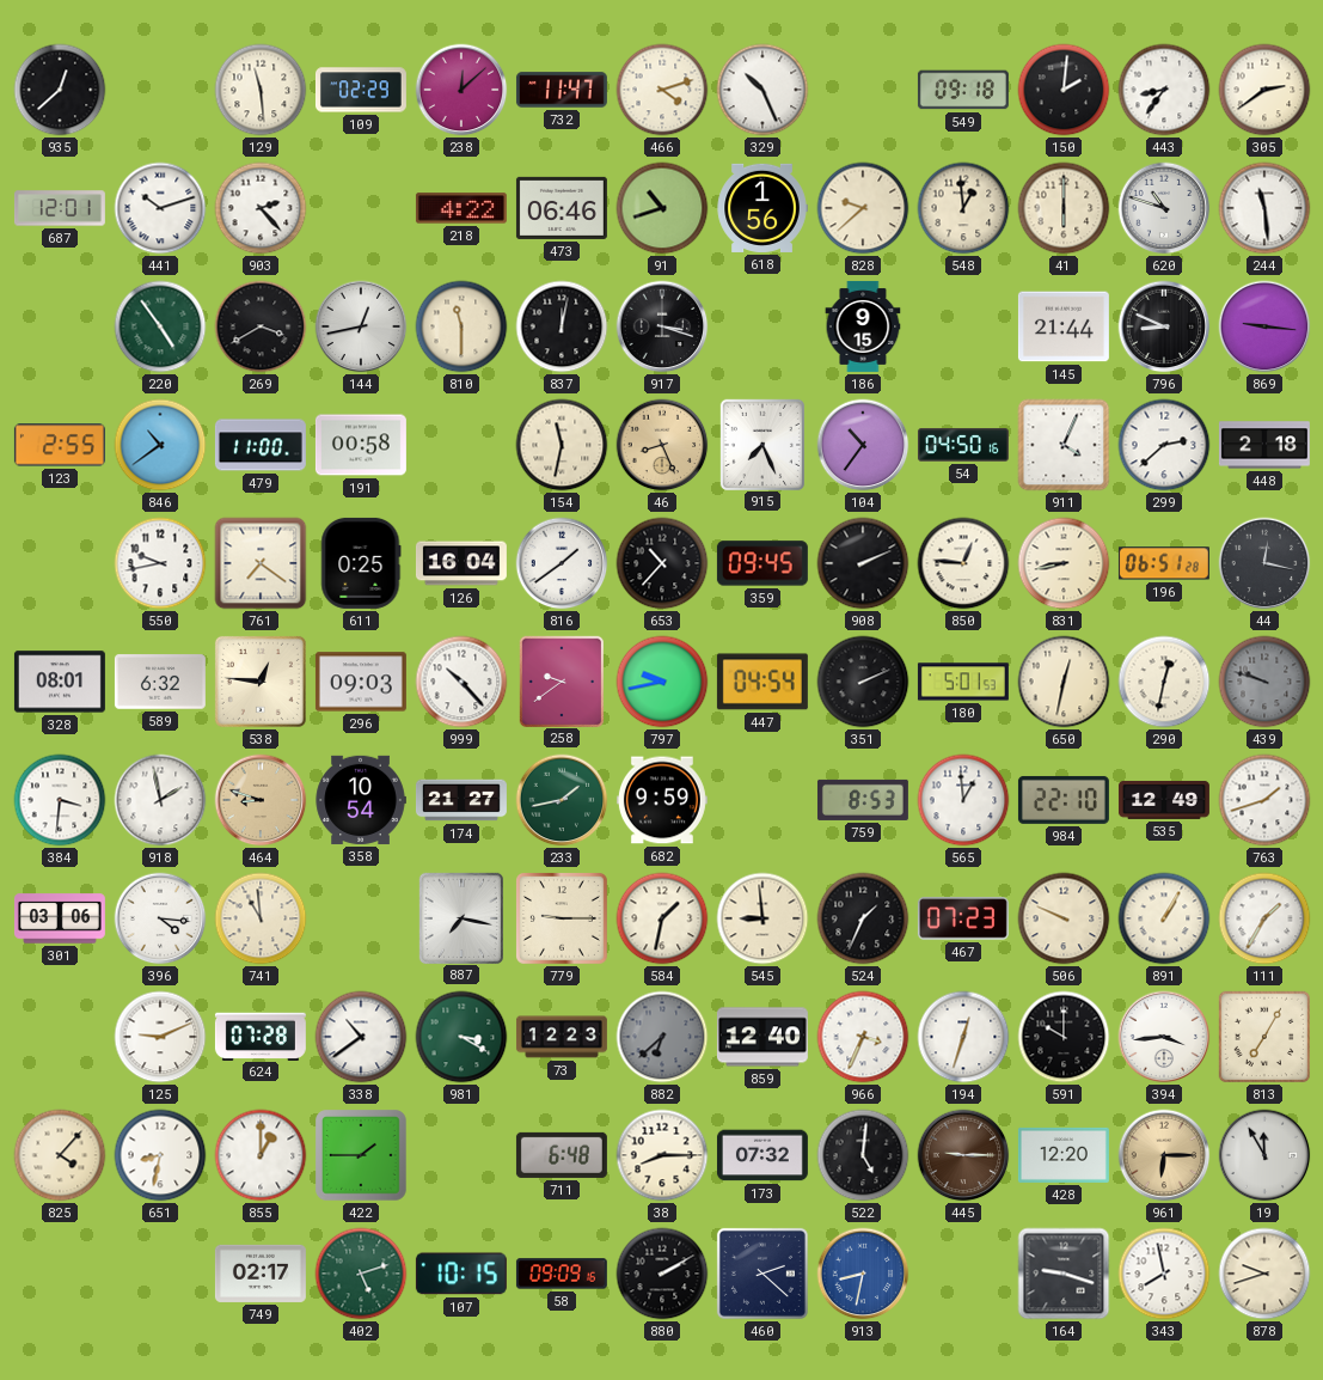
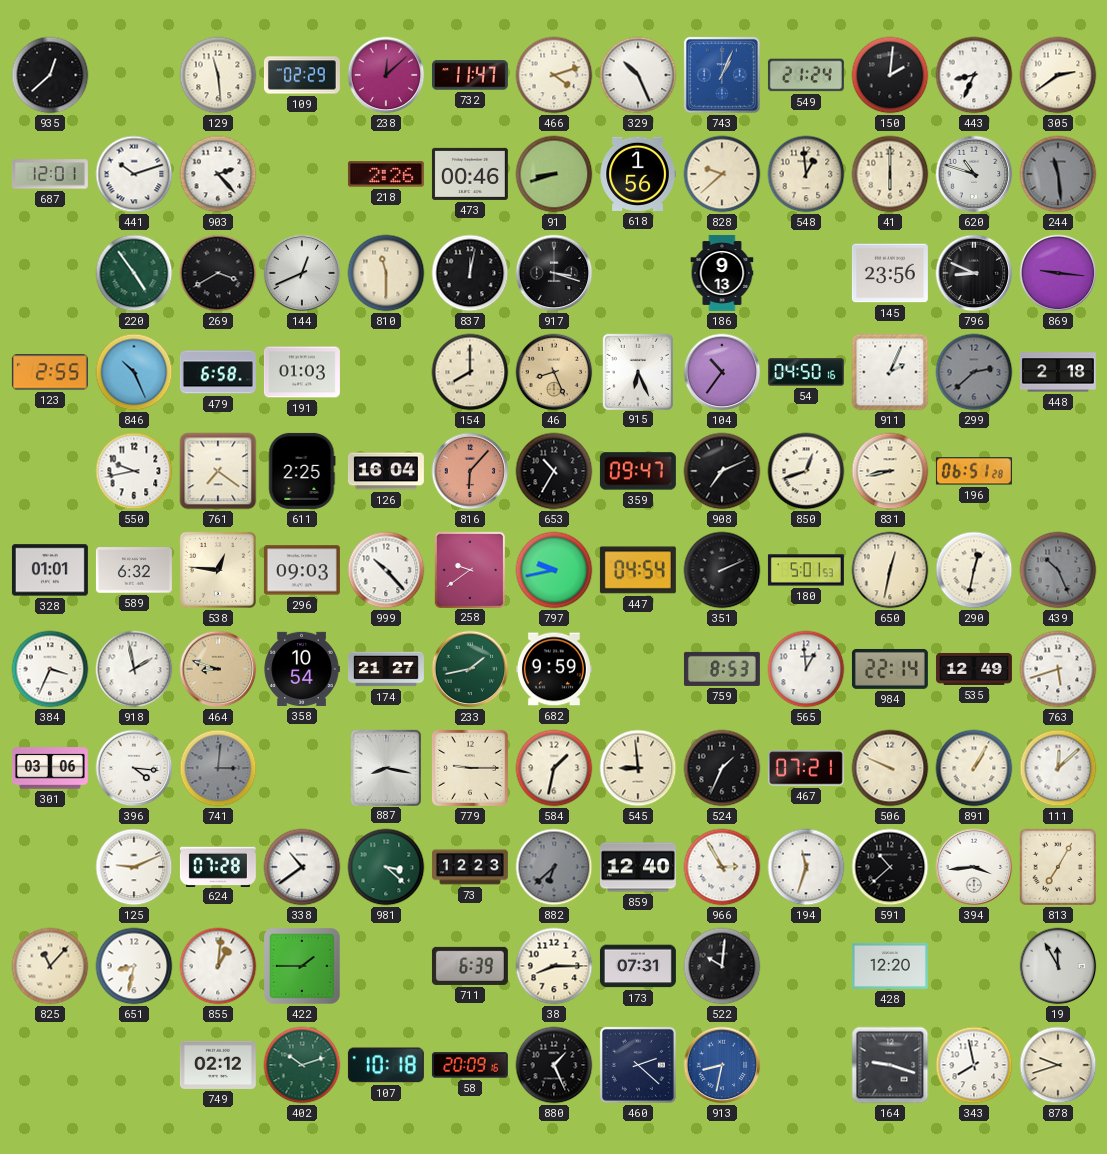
743: none -> 1:04
549: 09:18 -> 21:24
443: 8:36 -> 8:34
218: 4:22 -> 2:26
473: 06:46 -> 00:46
91: 10:42 -> 8:42
244 dial: white -> grey
144: 12:43 -> 12:41
186: 9:15 -> 9:13
145: 21:44 -> 23:56
846: 10:39 -> 10:26
479: 11:00 -> 6:58
191: 00:58 -> 01:03
154: 11:32 -> 8:00
915: 7:26 -> 6:26
911: 4:04 -> 2:04
299 dial: white -> grey
611: 0:25 -> 2:25
816: 1:39 -> 6:07
816 dial: white -> salmon
653: 10:37 -> 10:35
359: 09:45 -> 09:47
908: 2:11 -> 7:11
850: 12:46 -> 12:42
44: 12:17 -> none
328: 08:01 -> 01:01
439: 9:48 -> 10:26
384: 3:31 -> 3:34
984: 22:10 -> 22:14
763: 1:42 -> 5:42
741: 10:59 -> 3:01
741 dial: cream -> grey
887: 7:17 -> 8:17
467: 07:23 -> 07:21
111: 1:35 -> 12:08
981: 3:20 -> 3:22
966: 3:34 -> 2:55
194: 12:33 -> 11:33
591: 10:00 -> 10:38
825: 4:07 -> 11:07
855: 1:00 -> 1:01
711: 6:48 -> 6:39
173: 07:32 -> 07:31
522: 5:01 -> 10:01
445: 9:15 -> none
961: 6:15 -> none
749: 02:17 -> 02:12
402: 5:12 -> 10:12
107: 10:15 -> 10:18
58: 09:09 -> 20:09
880: 2:10 -> 1:26
